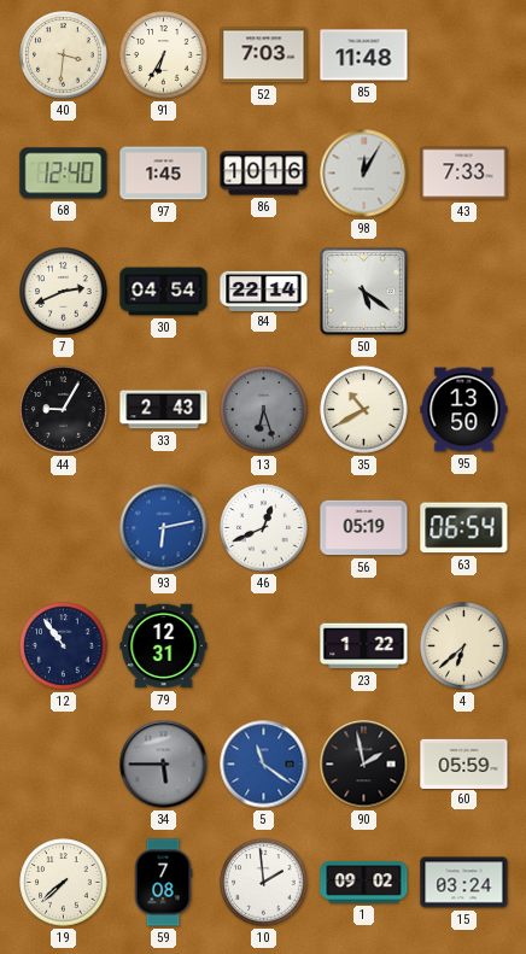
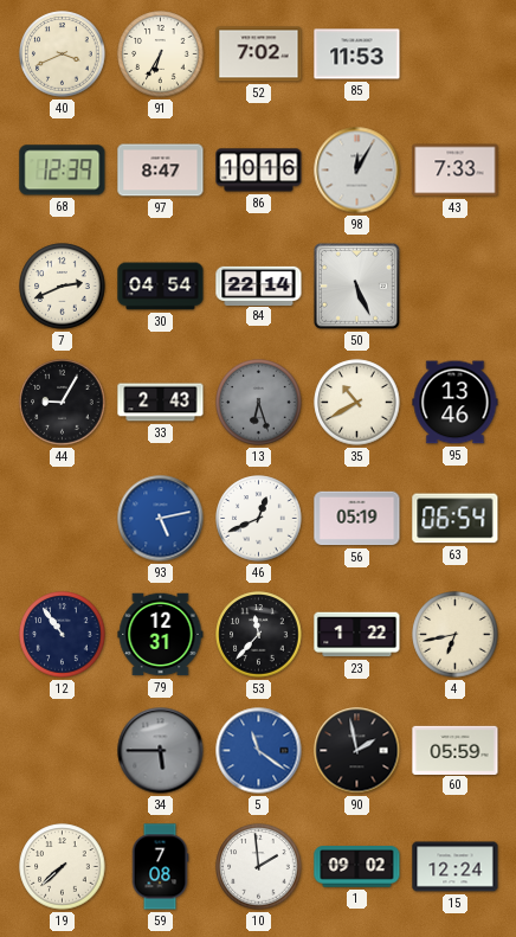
40: 3:31 -> 3:41
52: 7:03 -> 7:02
85: 11:48 -> 11:53
68: 12:40 -> 12:39
97: 1:45 -> 8:47
50: 5:21 -> 5:26
95: 13:50 -> 13:46
93: 6:13 -> 5:13
53: none -> 11:37
4: 6:38 -> 6:43
15: 03:24 -> 12:24
